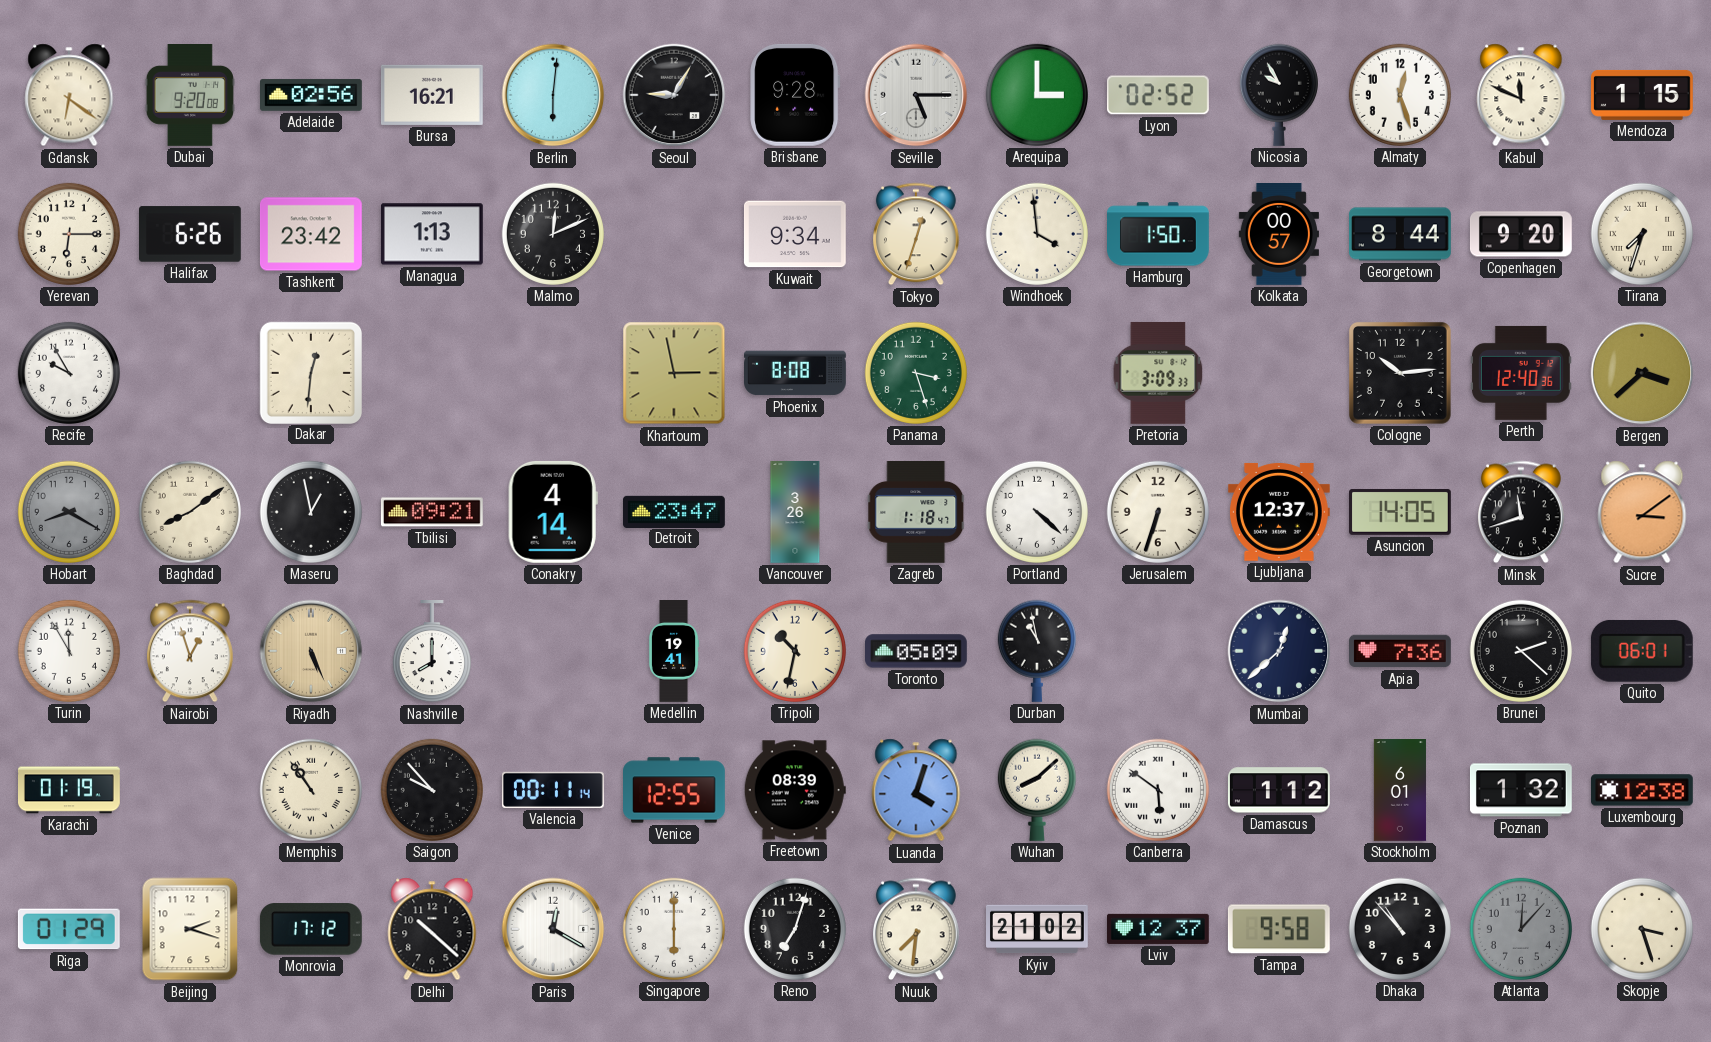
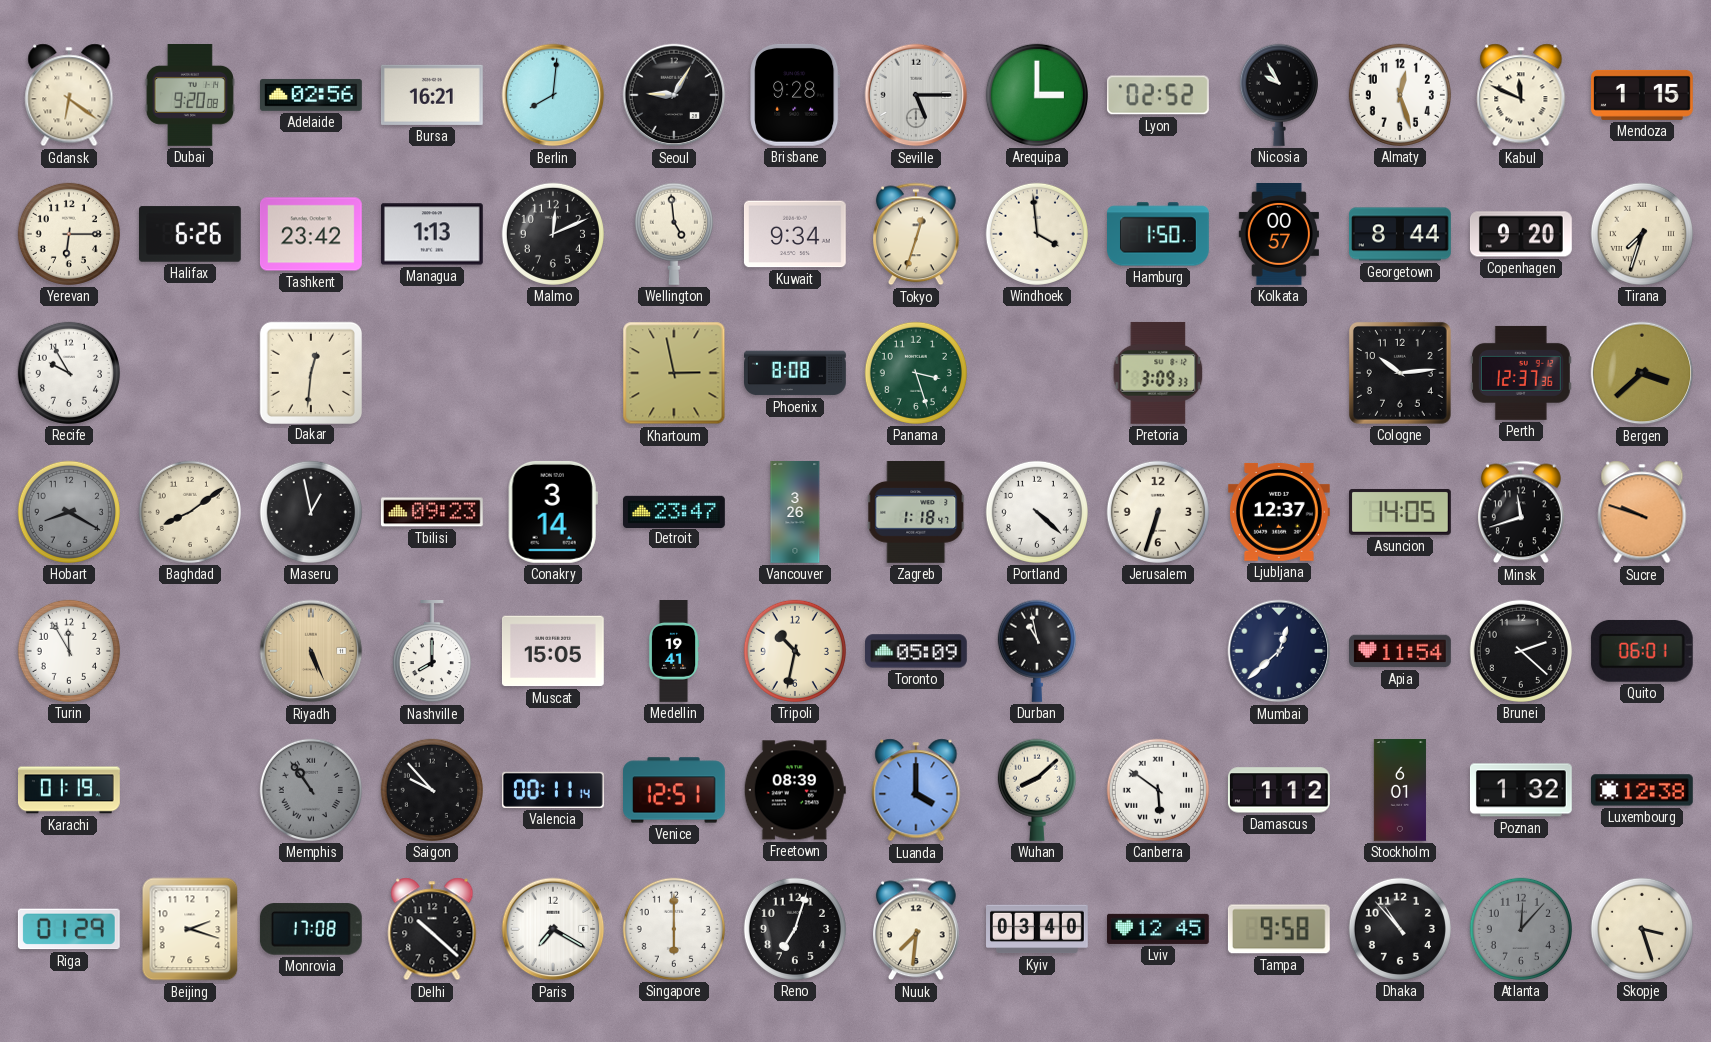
Berlin: 6:01 -> 8:01
Wellington: none -> 4:59
Perth: 12:40 -> 12:37
Tbilisi: 09:21 -> 09:23
Conakry: 4:14 -> 3:14
Sucre: 3:09 -> 9:48
Nairobi: 12:57 -> none
Muscat: none -> 15:05
Apia: 7:36 -> 11:54
Memphis dial: cream -> grey
Venice: 12:55 -> 12:51
Luanda: 4:03 -> 4:00
Monrovia: 17:12 -> 17:08
Paris: 12:20 -> 7:20
Kyiv: 21:02 -> 03:40
Lviv: 12:37 -> 12:45
